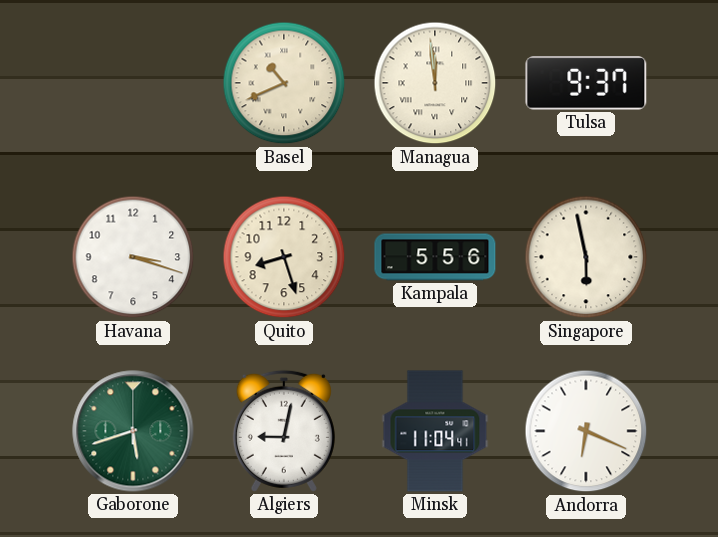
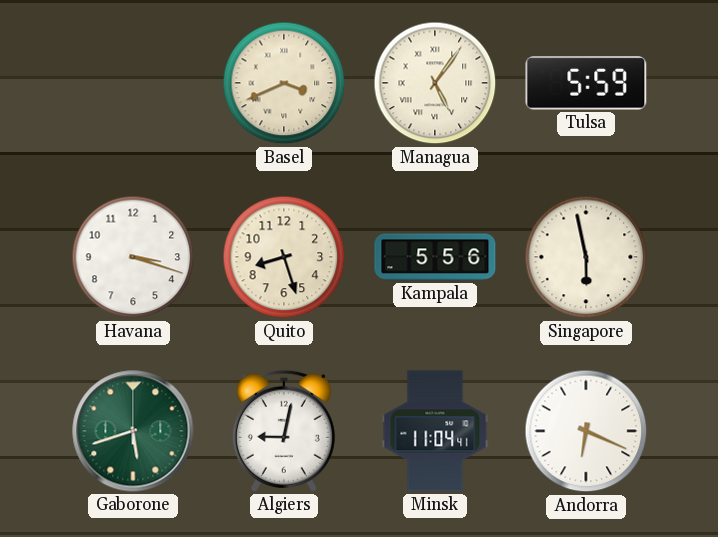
Basel: 10:41 -> 3:41
Managua: 11:59 -> 5:06
Tulsa: 9:37 -> 5:59
